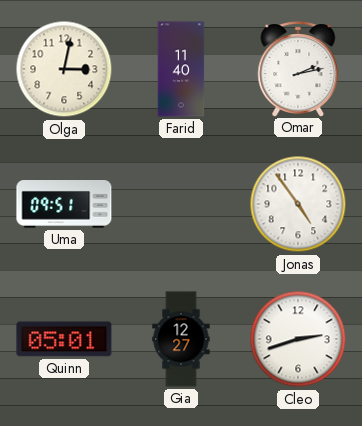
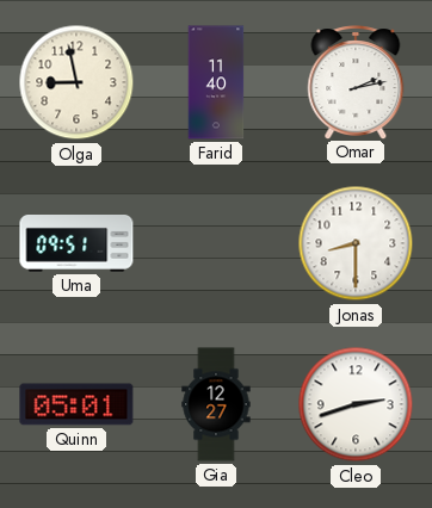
Olga: 3:02 -> 8:58
Jonas: 4:54 -> 8:30
